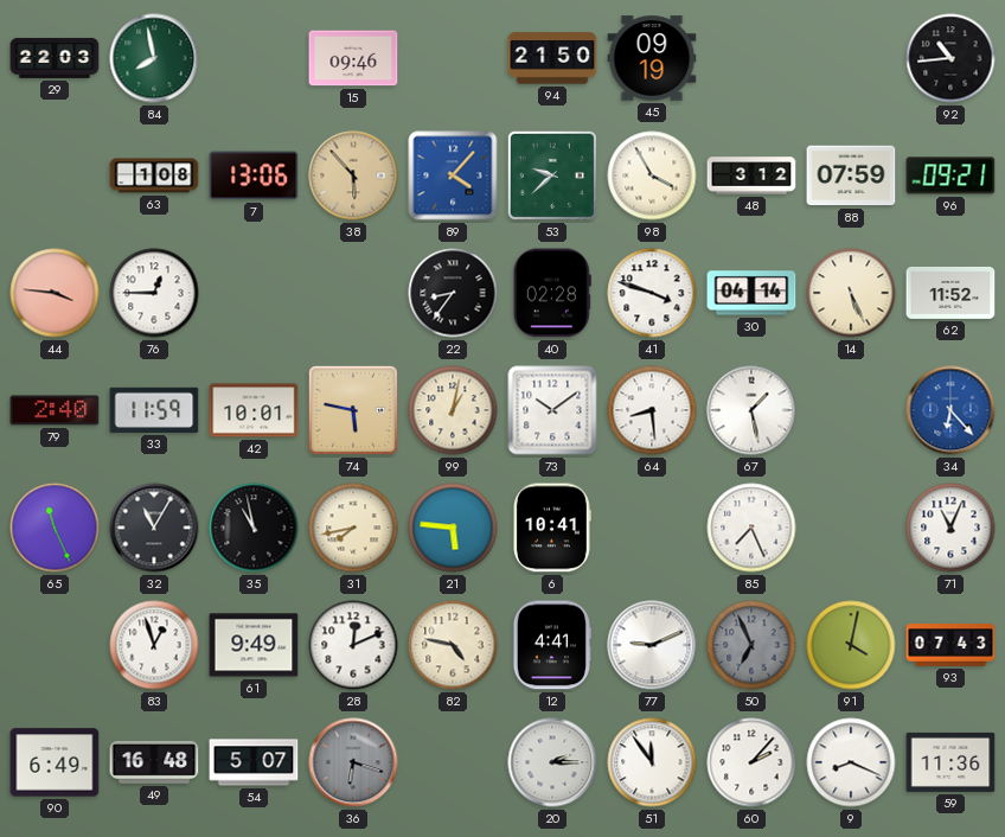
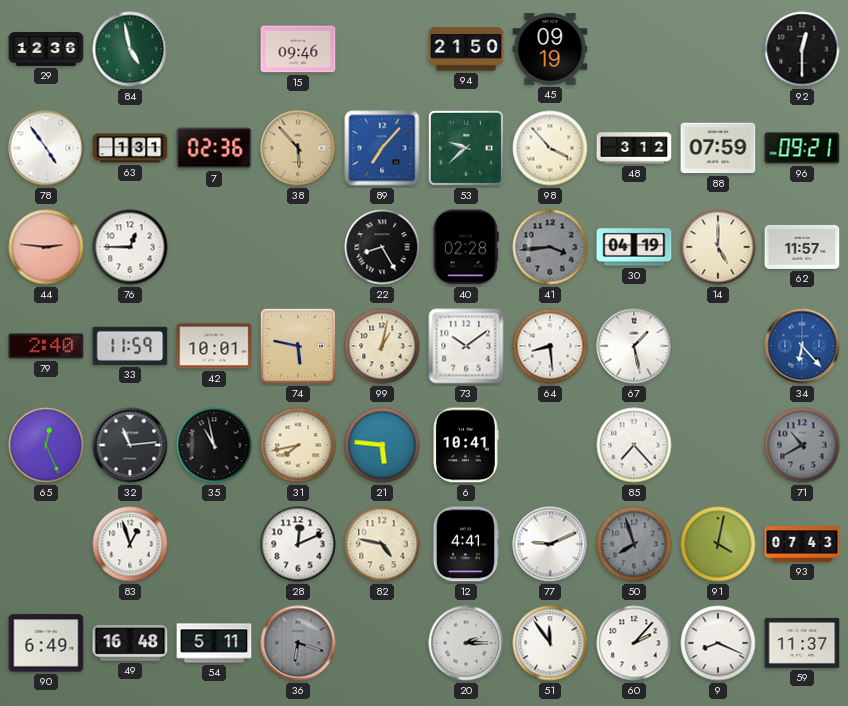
29: 22:03 -> 12:36
84: 7:58 -> 4:58
92: 10:44 -> 12:30
78: none -> 4:54
63: 1:08 -> 1:31
7: 13:06 -> 02:36
89: 4:07 -> 7:07
98: 3:55 -> 3:53
44: 3:46 -> 2:46
22: 8:36 -> 8:25
41: 3:48 -> 3:44
41 dial: white -> grey
30: 04:14 -> 04:19
14: 5:26 -> 5:00
62: 11:52 -> 11:57
65: 11:26 -> 12:26
32: 11:05 -> 11:14
85: 7:26 -> 7:23
71: 11:04 -> 10:40
71 dial: white -> grey
61: 9:49 -> none
50: 6:56 -> 7:57
54: 5:07 -> 5:11
59: 11:36 -> 11:37
